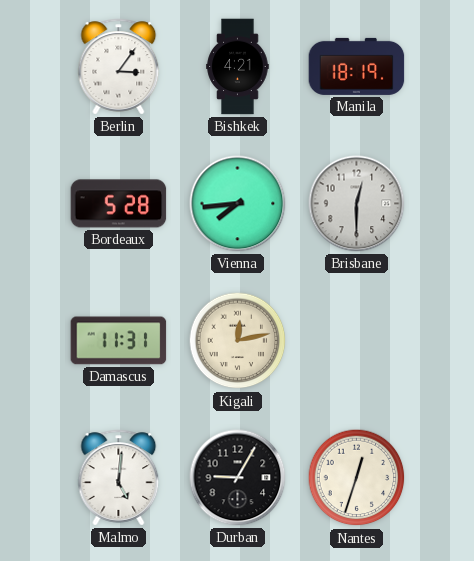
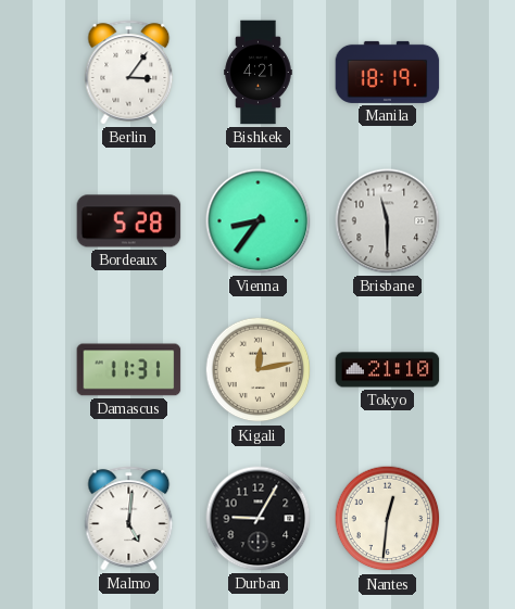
Vienna: 7:44 -> 8:36
Brisbane: 12:30 -> 11:30
Tokyo: none -> 21:10
Nantes: 12:33 -> 12:31
